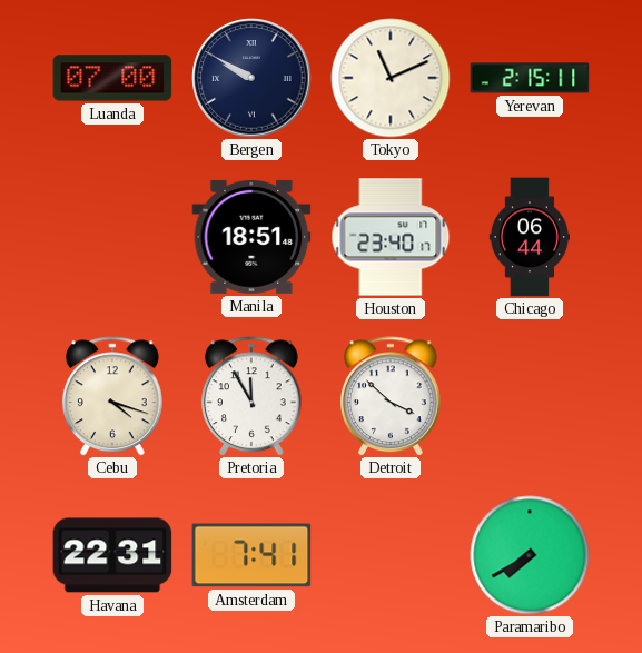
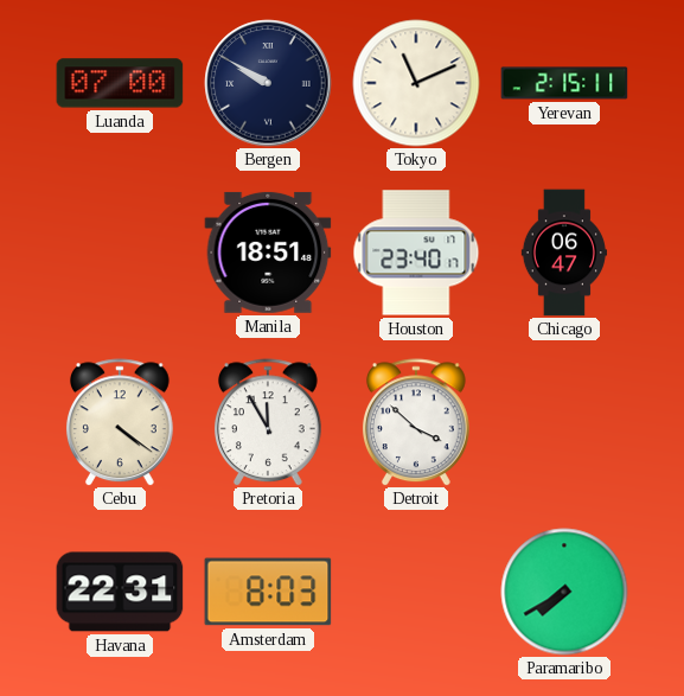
Chicago: 06:44 -> 06:47
Cebu: 4:18 -> 4:21
Amsterdam: 7:41 -> 8:03
